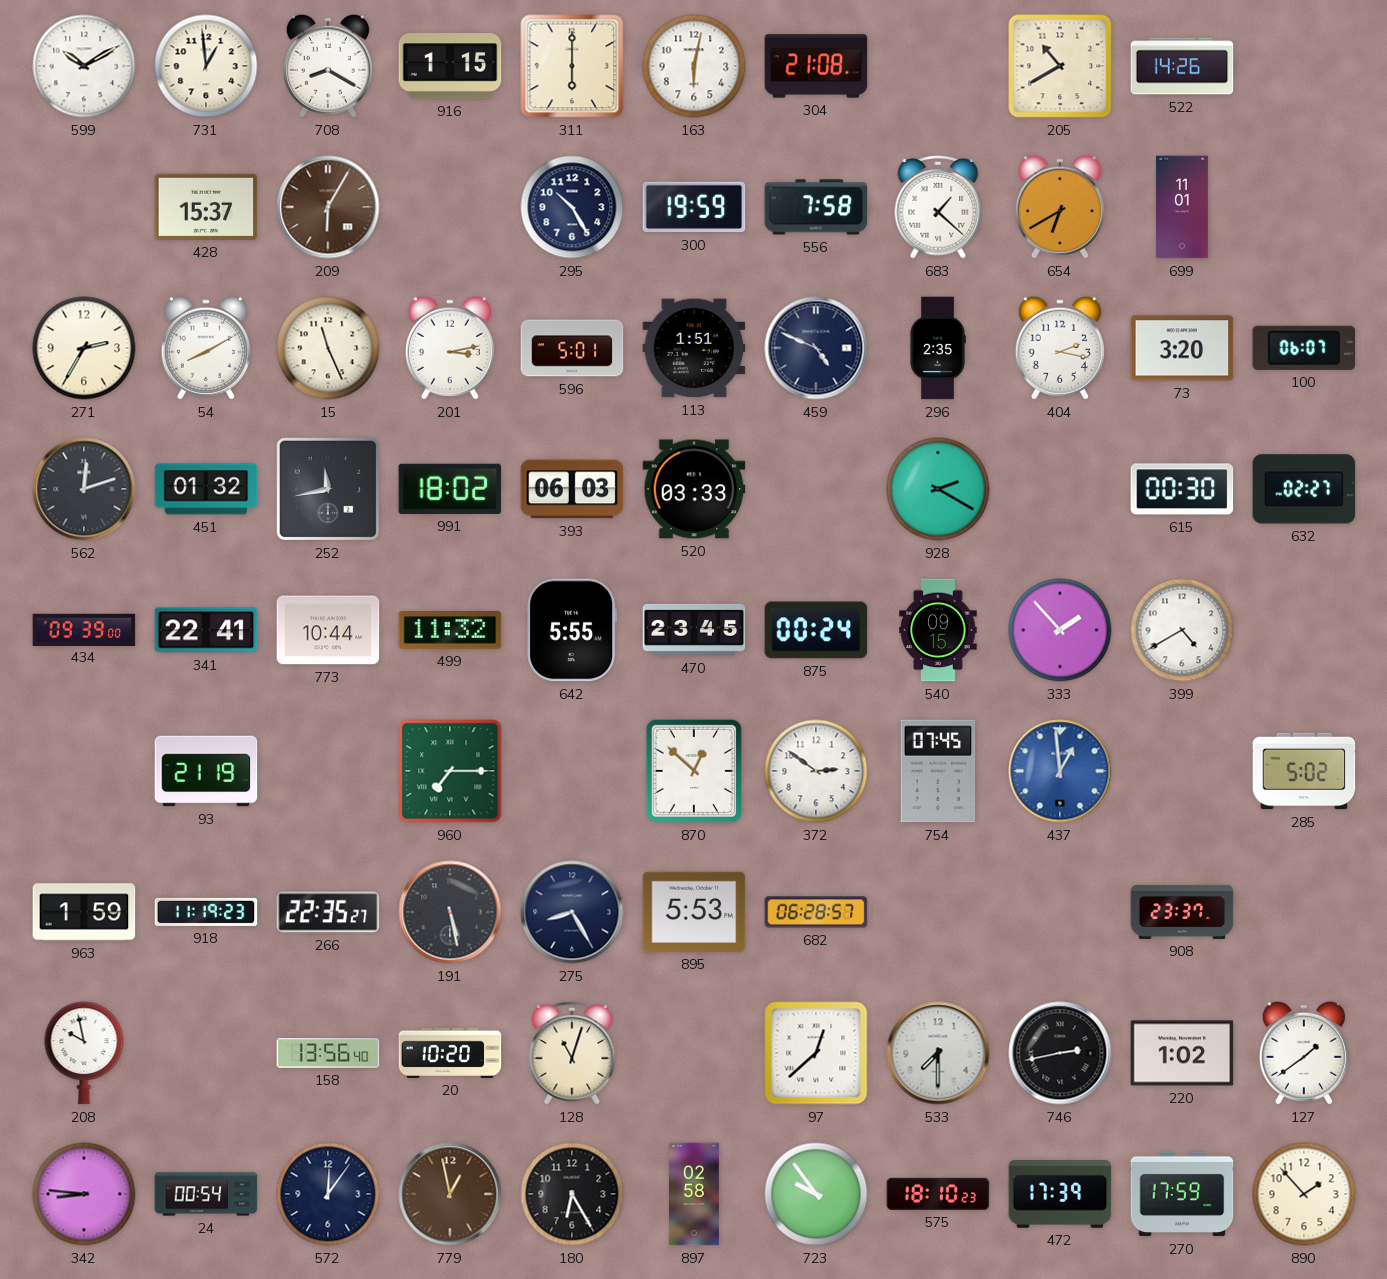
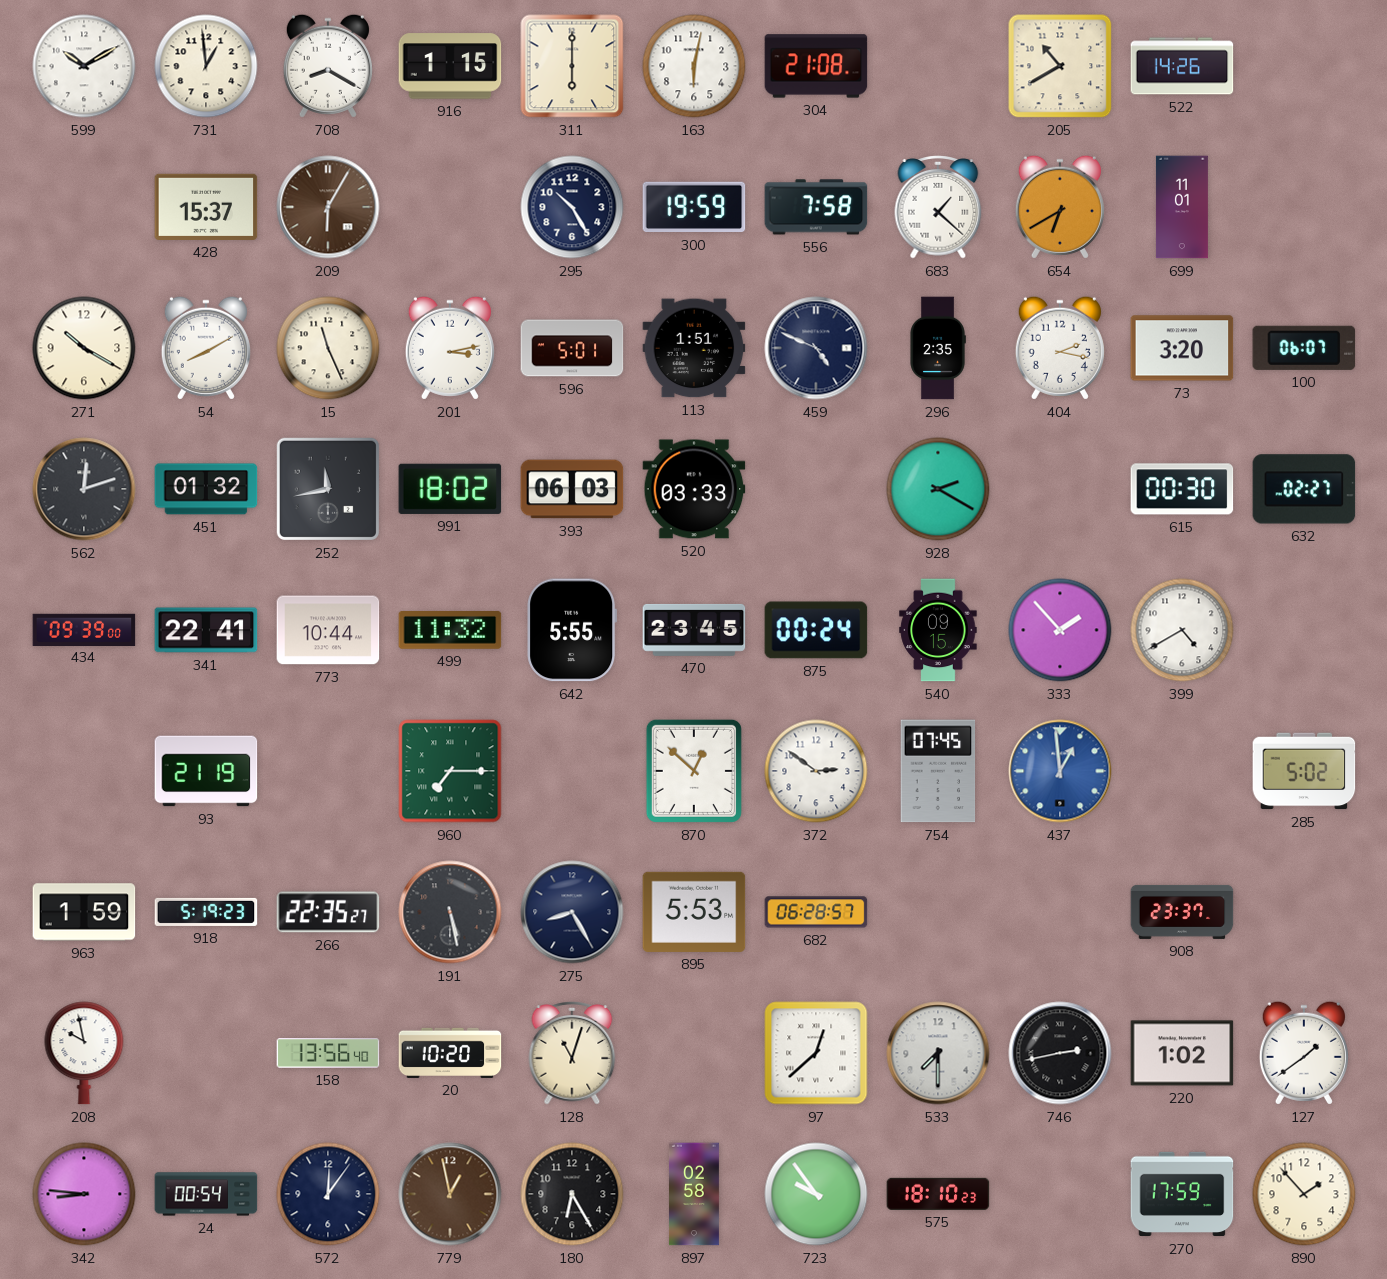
271: 2:35 -> 10:20
918: 11:19 -> 5:19
472: 17:39 -> none
